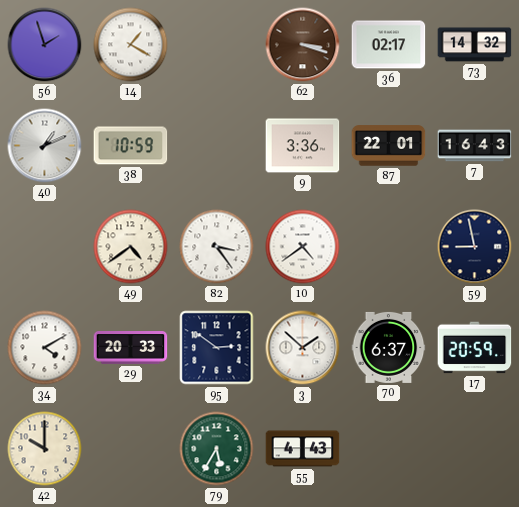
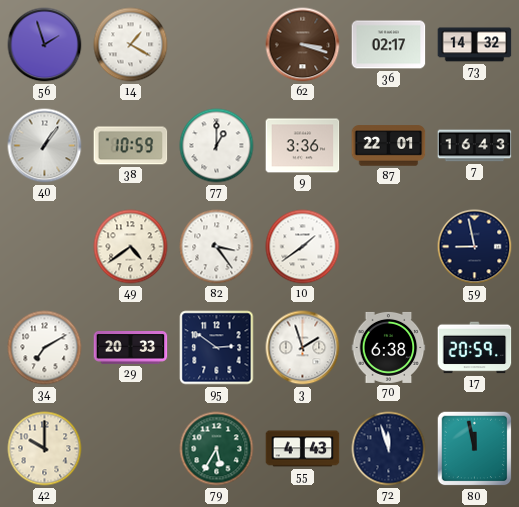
40: 1:11 -> 1:06
77: none -> 1:00
10: 4:39 -> 1:39
34: 4:10 -> 7:10
3: 1:52 -> 1:57
70: 6:37 -> 6:38
72: none -> 11:57
80: none -> 11:58
